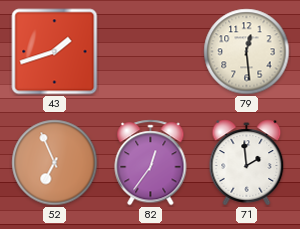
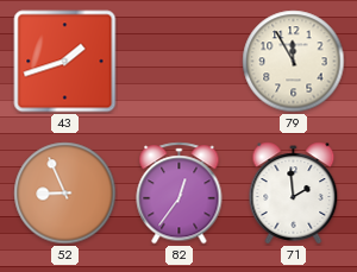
79: 12:29 -> 11:55
52: 6:56 -> 8:56
